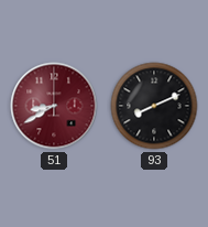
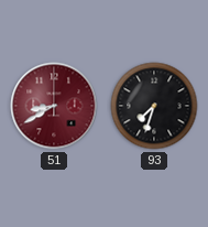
93: 8:11 -> 7:33
